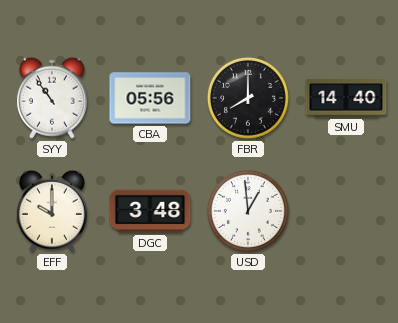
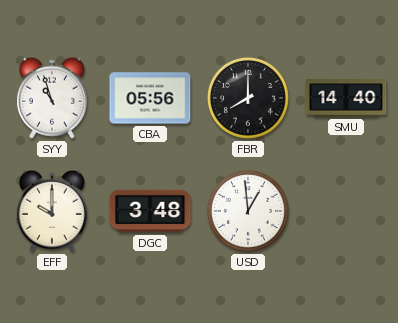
SYY: 10:54 -> 10:57
